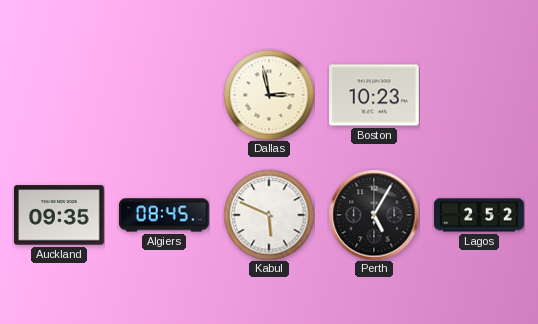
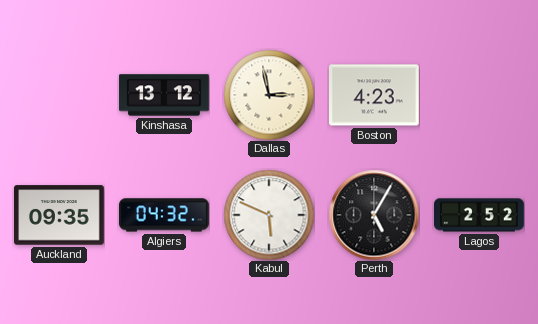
Kinshasa: none -> 13:12
Boston: 10:23 -> 4:23
Algiers: 08:45 -> 04:32
